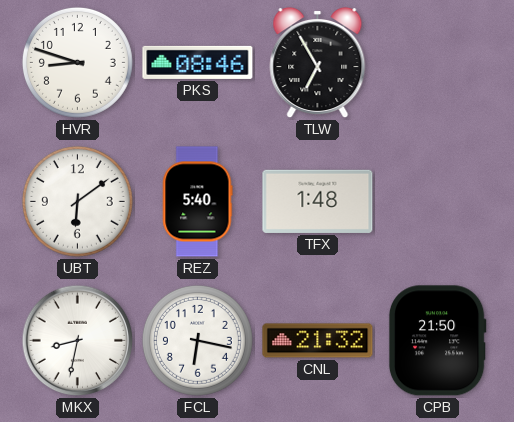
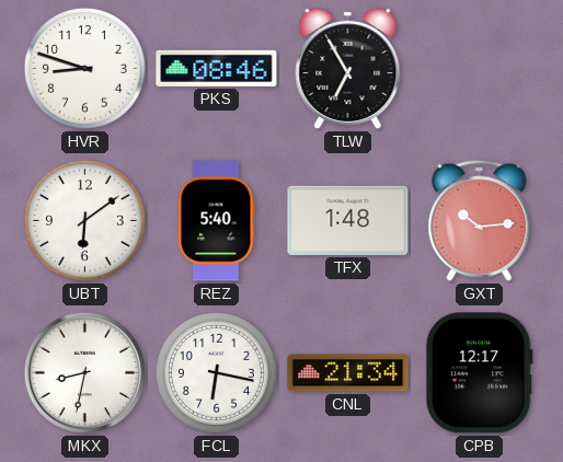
GXT: none -> 10:14
CNL: 21:32 -> 21:34
CPB: 21:50 -> 12:17
